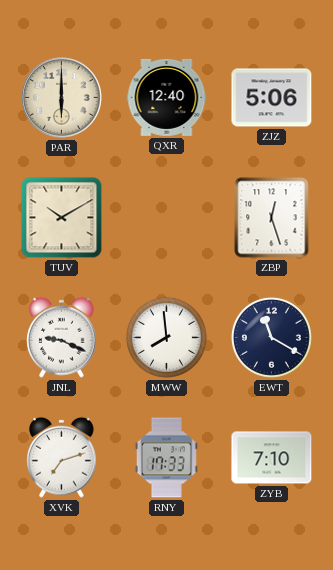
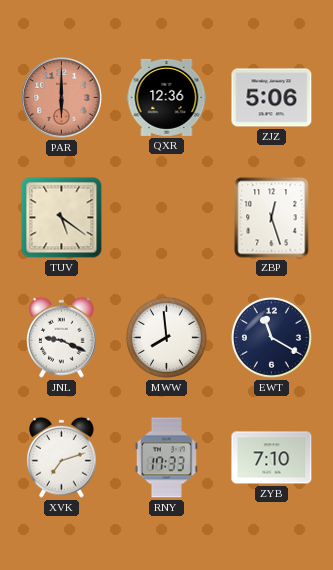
PAR dial: cream -> salmon
QXR: 12:40 -> 12:36
TUV: 10:10 -> 5:21
